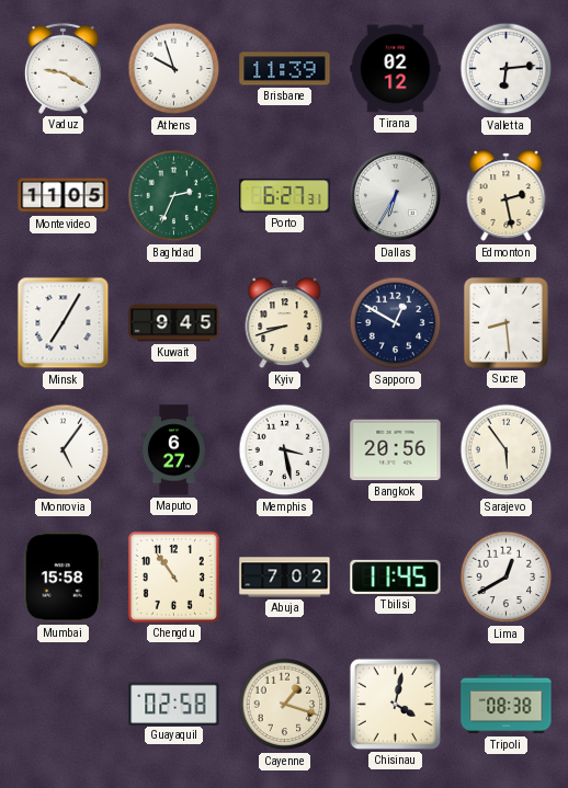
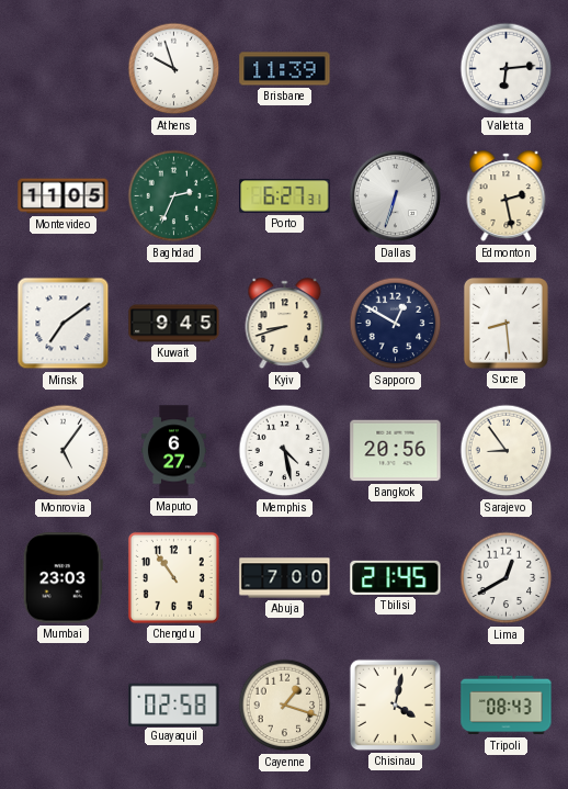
Vaduz: 9:20 -> none
Tirana: 02:12 -> none
Dallas: 6:35 -> 6:33
Minsk: 7:05 -> 7:09
Memphis: 3:28 -> 4:28
Sarajevo: 5:54 -> 8:54
Mumbai: 15:58 -> 23:03
Abuja: 7:02 -> 7:00
Tbilisi: 11:45 -> 21:45
Tripoli: 08:38 -> 08:43
